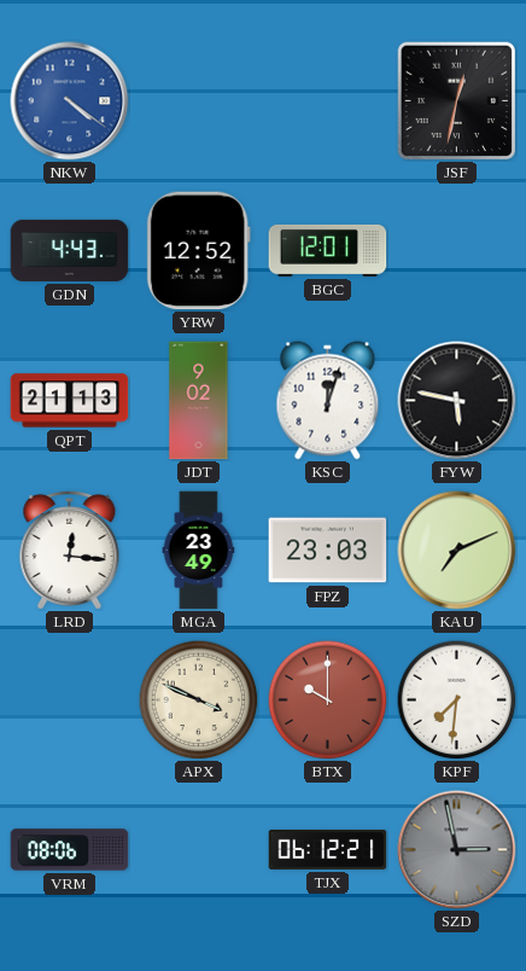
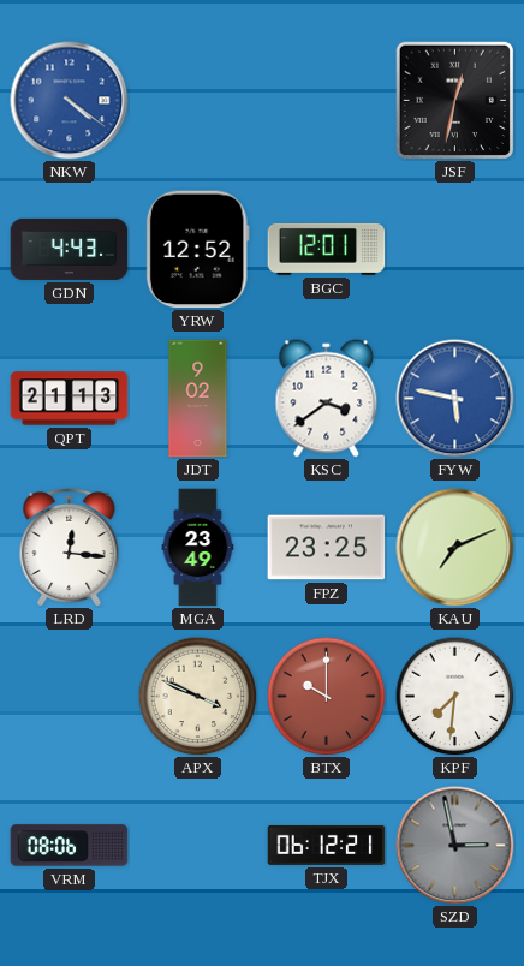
KSC: 12:03 -> 3:39
FYW dial: black -> blue
FPZ: 23:03 -> 23:25
